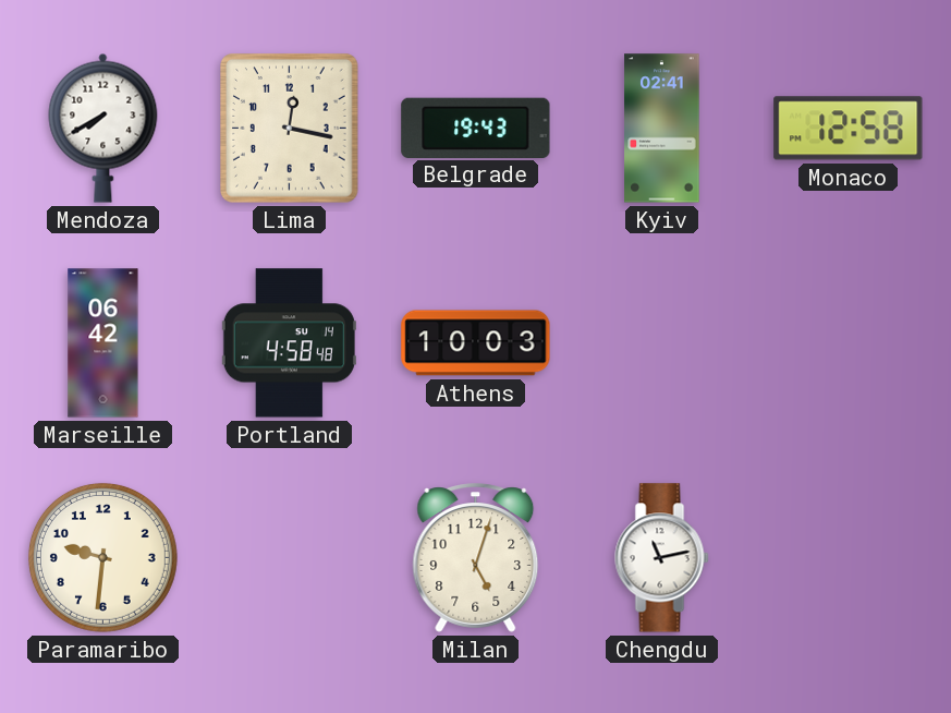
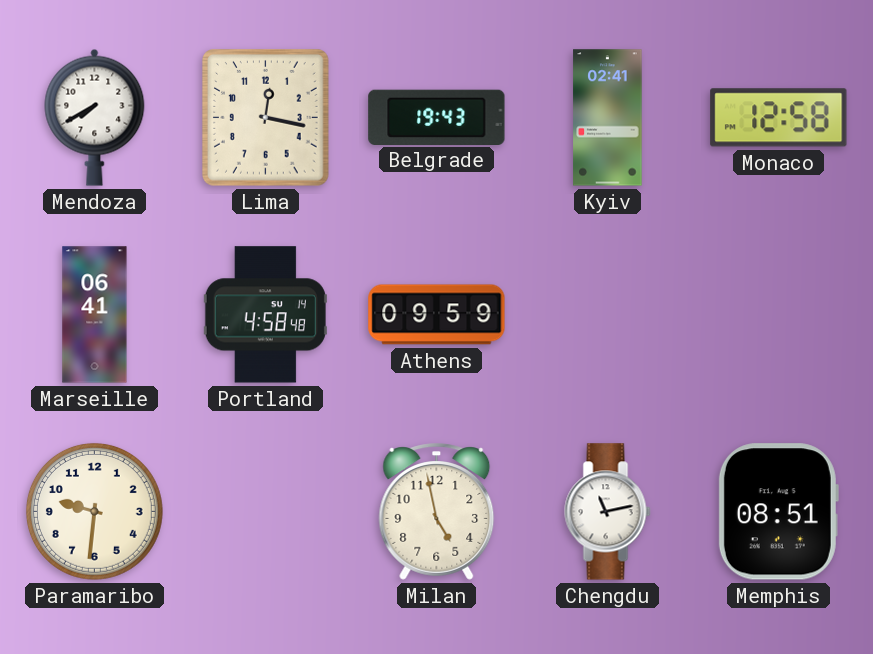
Marseille: 06:42 -> 06:41
Athens: 10:03 -> 09:59
Milan: 5:03 -> 4:58
Memphis: none -> 08:51
